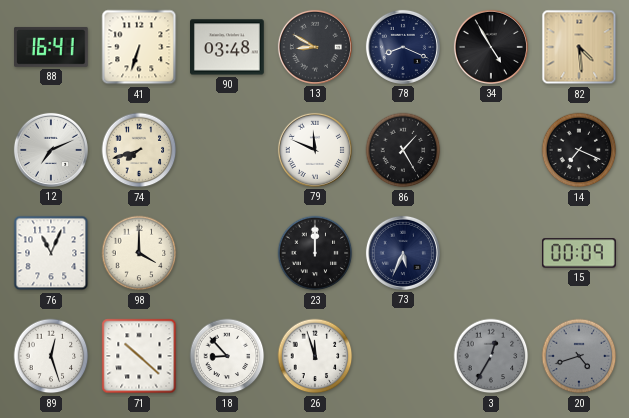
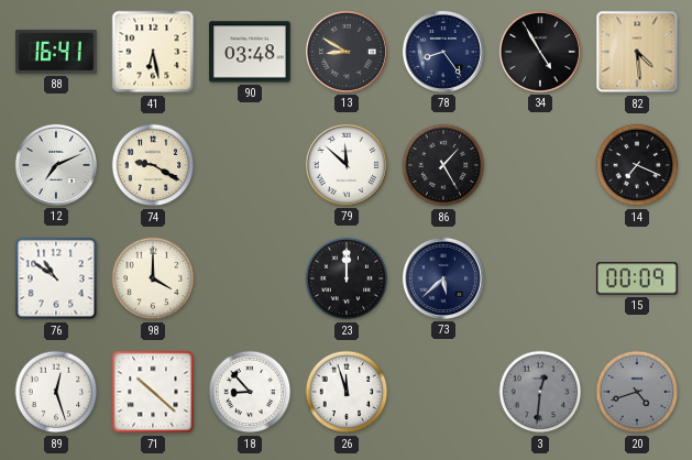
41: 6:33 -> 6:28
78: 8:19 -> 8:24
74: 7:42 -> 9:20
79: 11:49 -> 11:52
76: 11:04 -> 10:51
73: 5:34 -> 5:38
3: 12:35 -> 12:31
